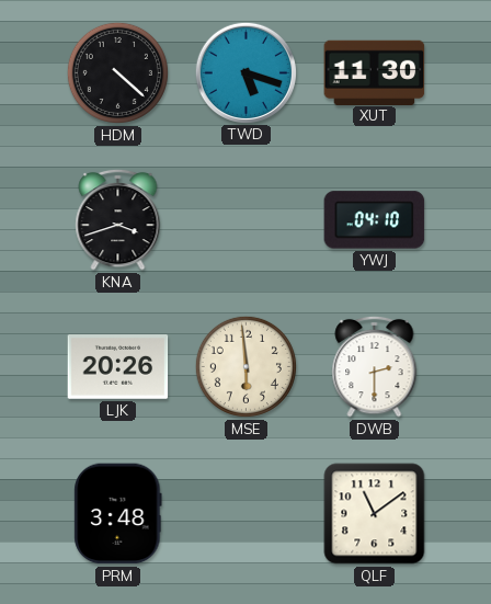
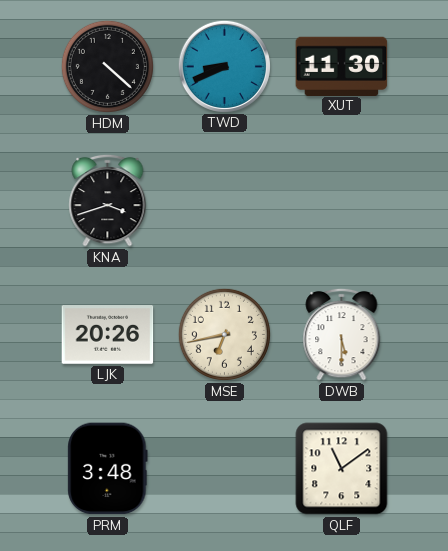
TWD: 5:18 -> 8:41
YWJ: 04:10 -> none
MSE: 5:59 -> 6:43
DWB: 2:30 -> 5:30
